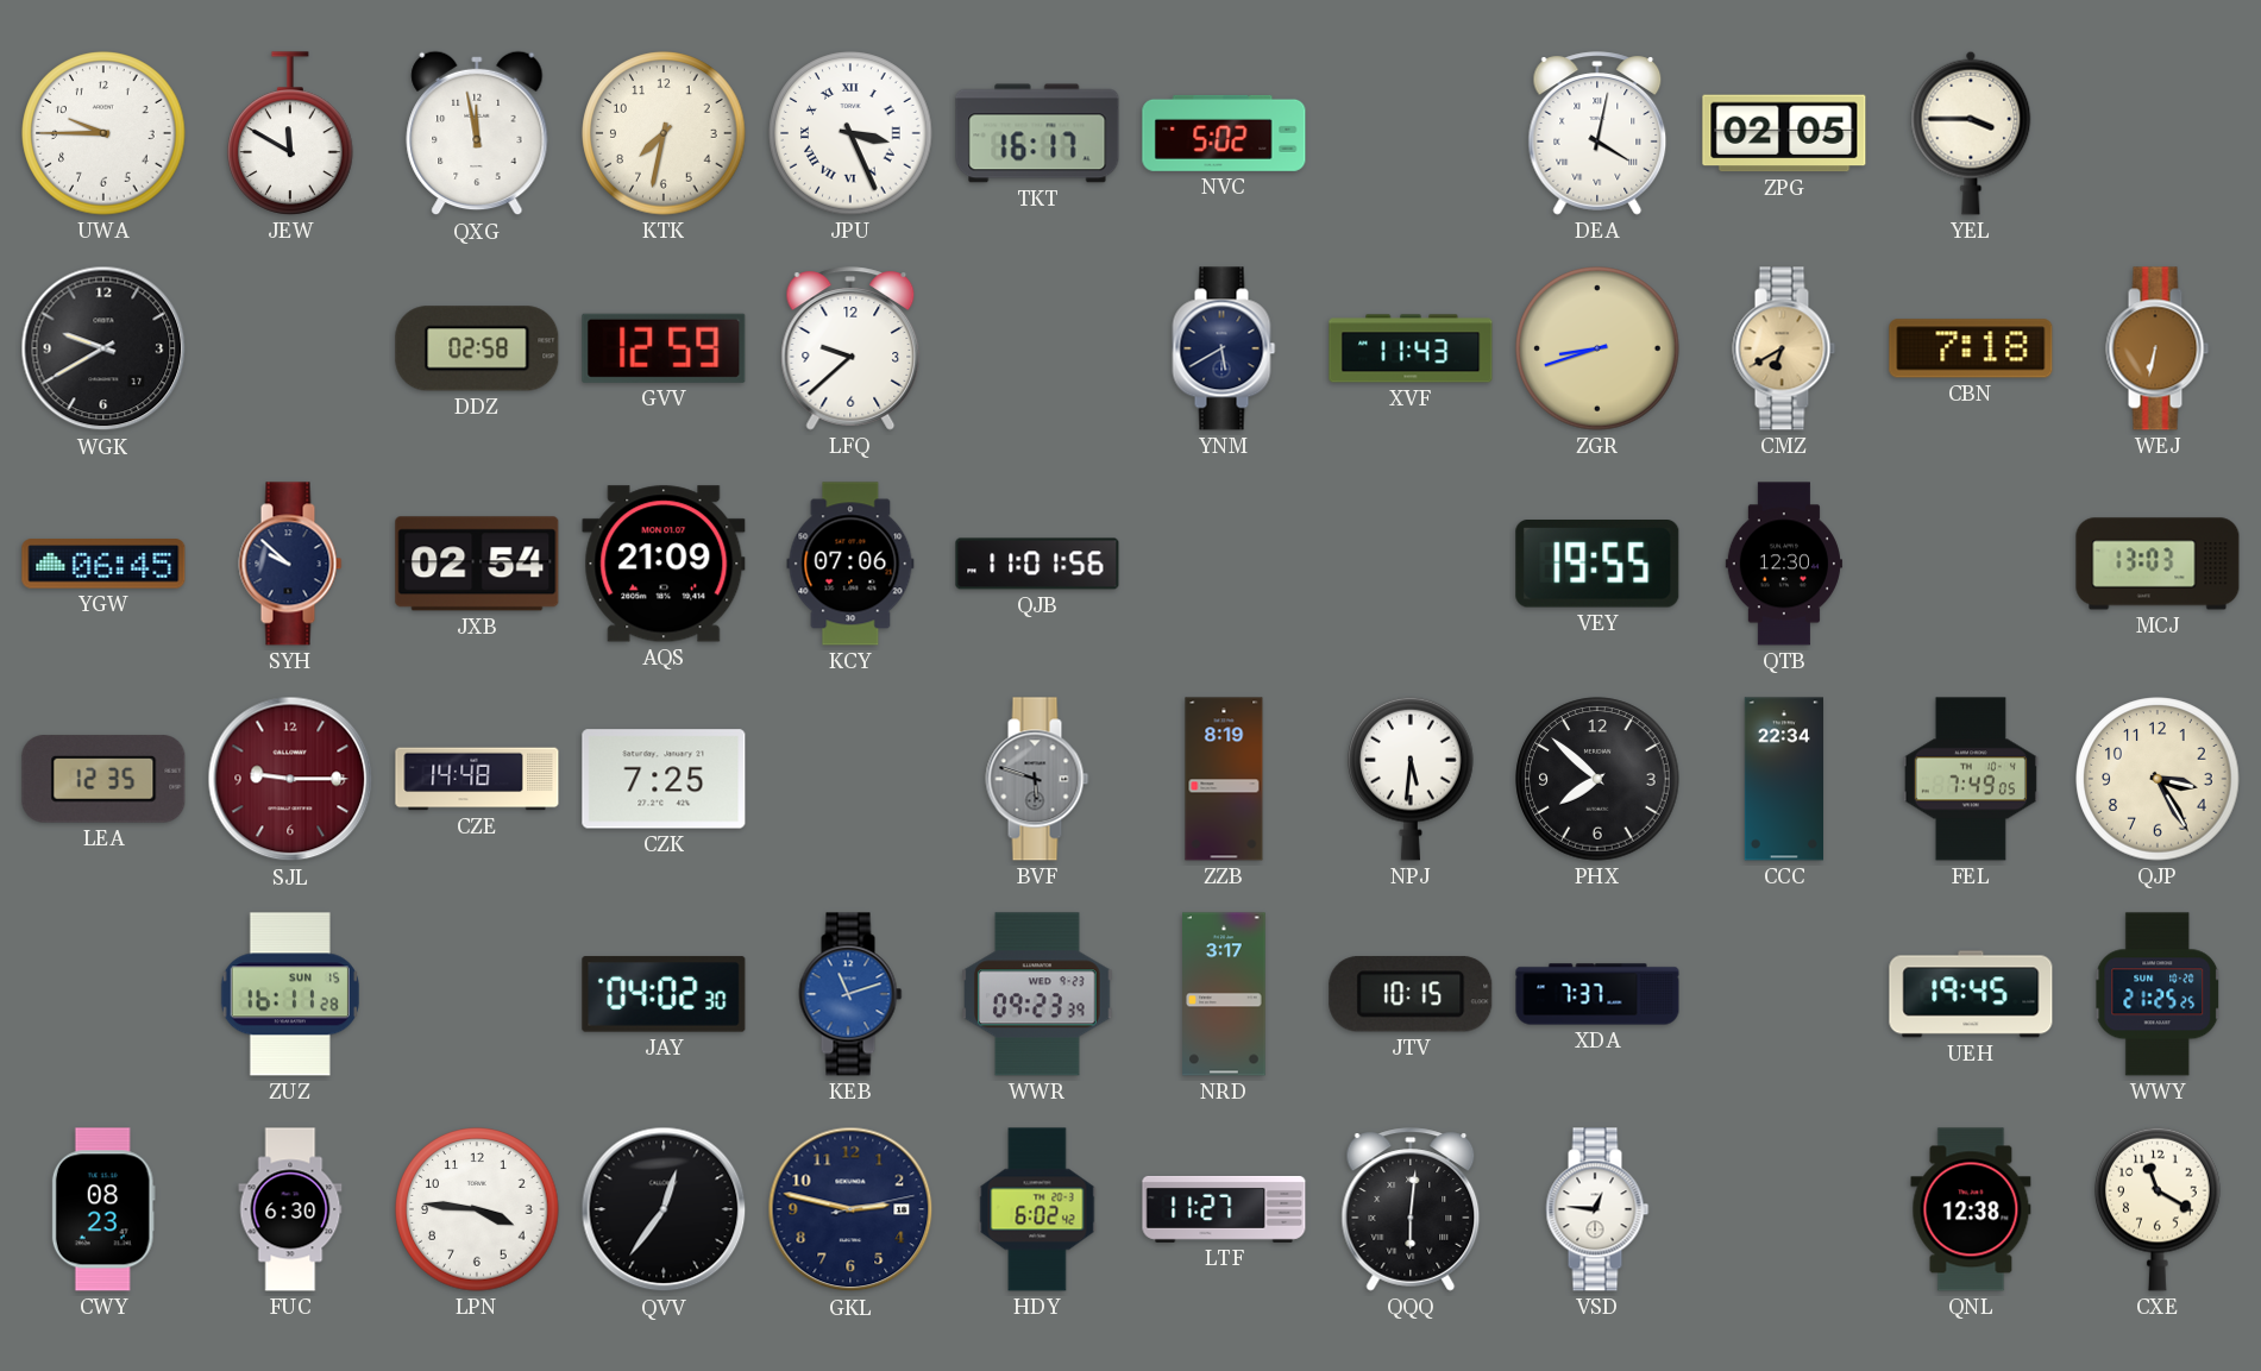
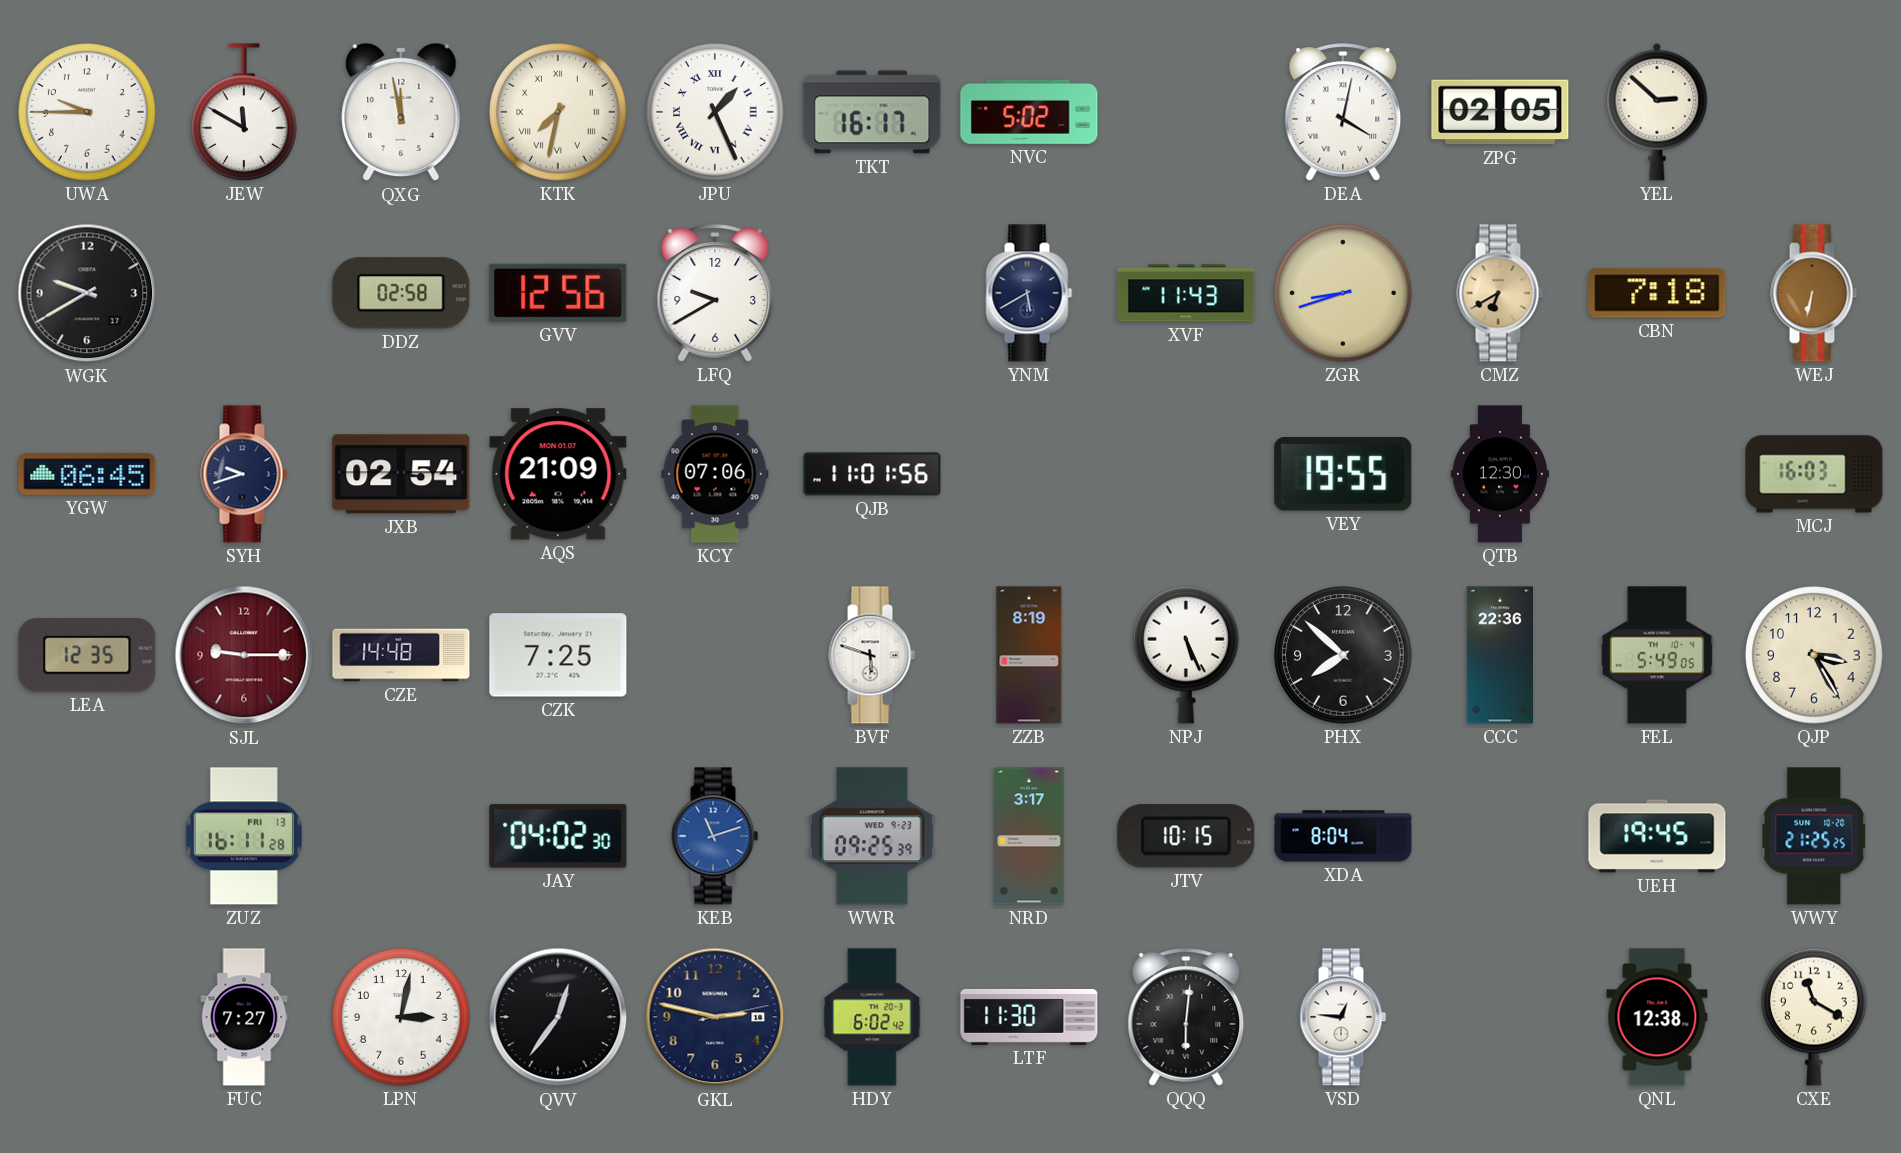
KTK numerals: Arabic -> Roman
JPU: 3:26 -> 1:26
YEL: 3:45 -> 2:52
GVV: 12:59 -> 12:56
LFQ: 9:38 -> 9:40
SYH: 9:52 -> 9:42
MCJ: 13:03 -> 16:03
BVF dial: grey -> white
NPJ: 5:31 -> 5:26
CCC: 22:34 -> 22:36
FEL: 7:49 -> 5:49
ZUZ date: SUN 15 -> FRI 13
WWR: 09:23 -> 09:25
XDA: 7:37 -> 8:04
CWY: 08:23 -> none
FUC: 6:30 -> 7:27
LPN: 3:46 -> 3:02
LTF: 11:27 -> 11:30
